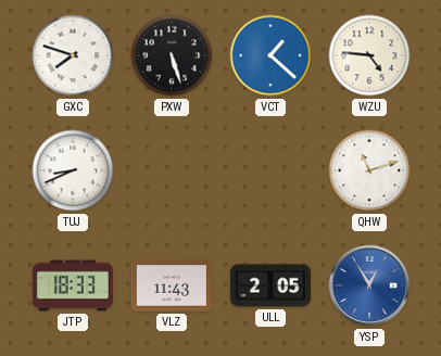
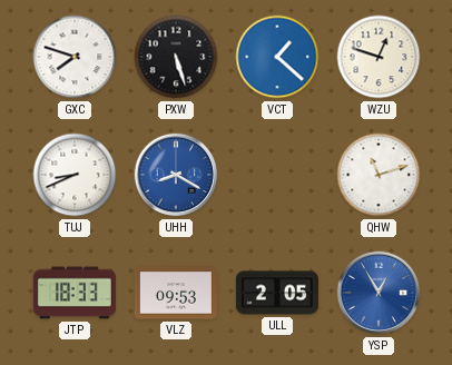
WZU: 4:46 -> 12:48
UHH: none -> 8:20
VLZ: 11:43 -> 09:53
